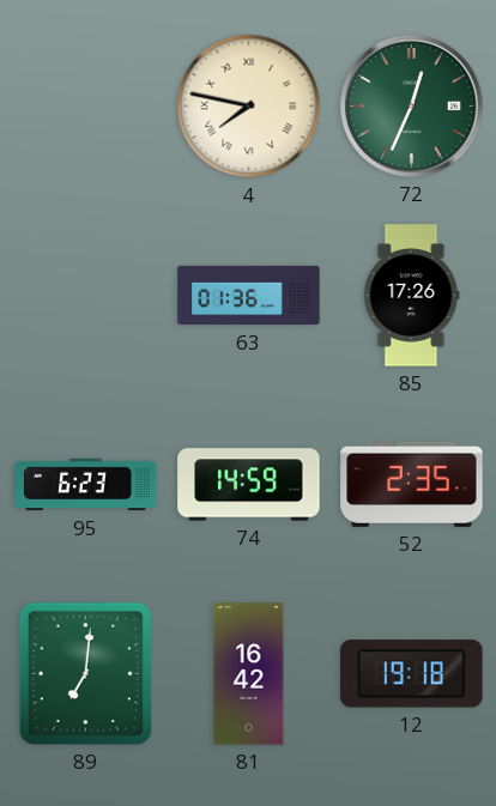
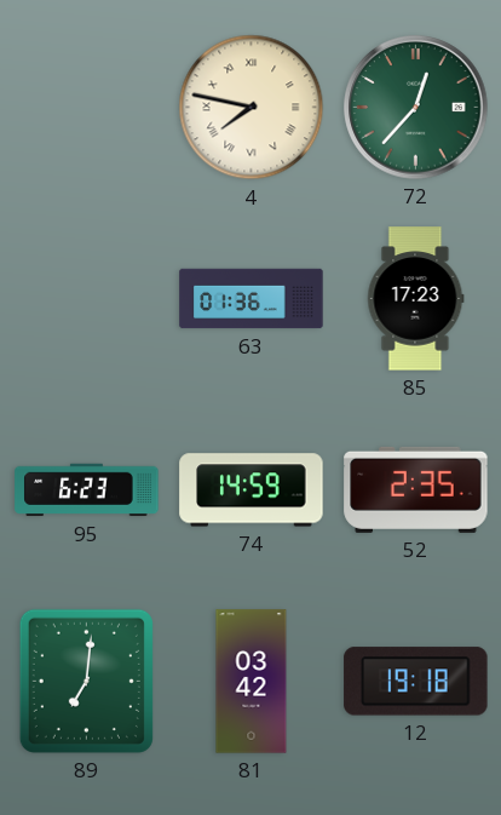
72: 12:34 -> 12:37
85: 17:26 -> 17:23
81: 16:42 -> 03:42
